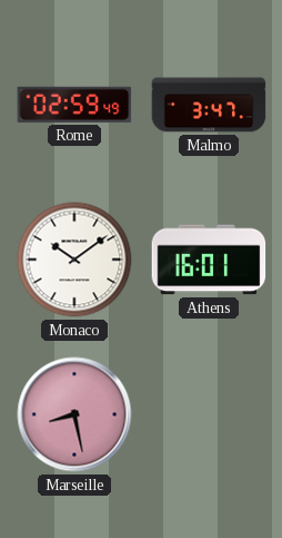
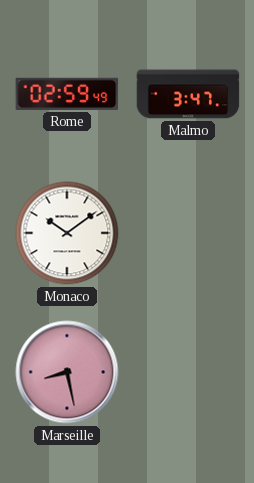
Athens: 16:01 -> none
